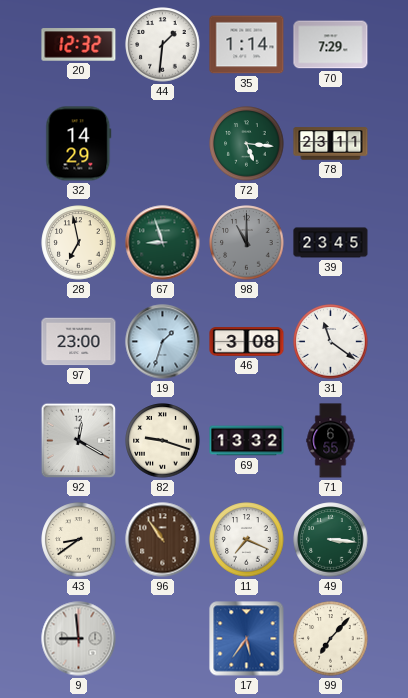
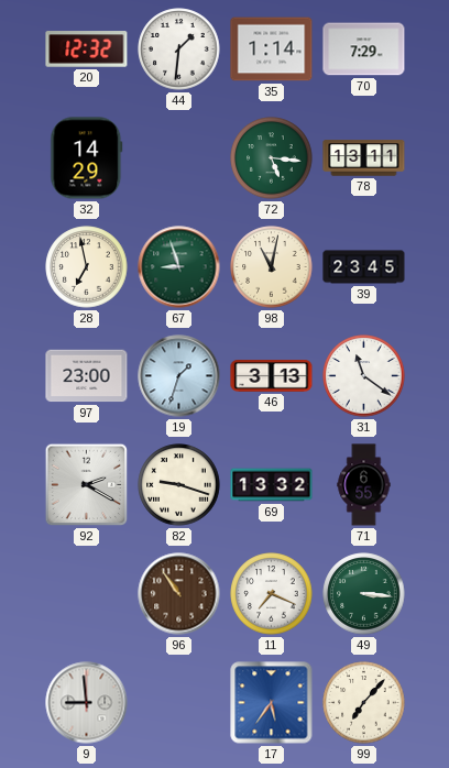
78: 23:11 -> 13:11
98: 11:00 -> 11:02
98 dial: grey -> cream
46: 3:08 -> 3:13
92: 12:20 -> 2:20
43: 8:39 -> none
